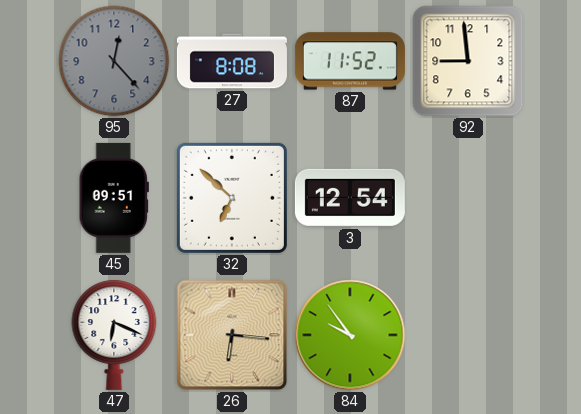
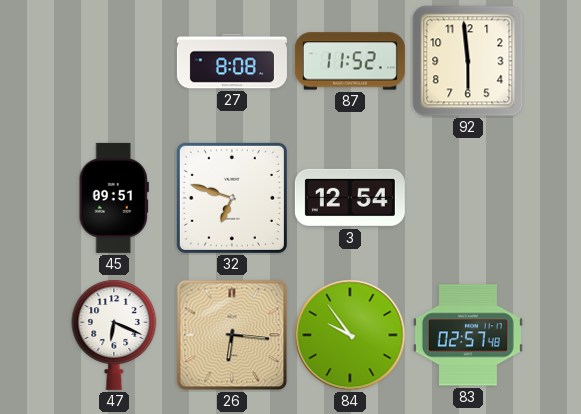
95: 12:23 -> none
92: 8:59 -> 5:59
32: 6:52 -> 6:48
83: none -> 02:57
